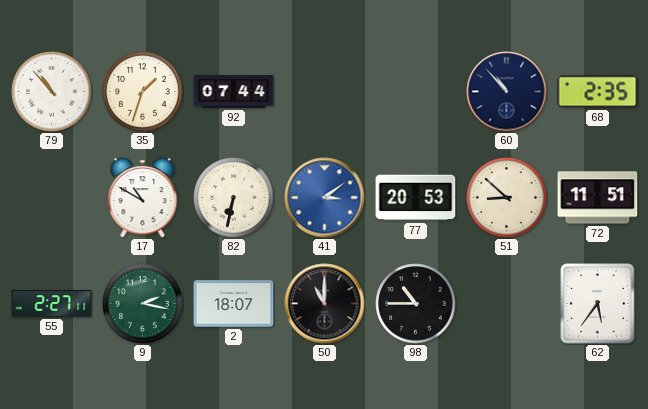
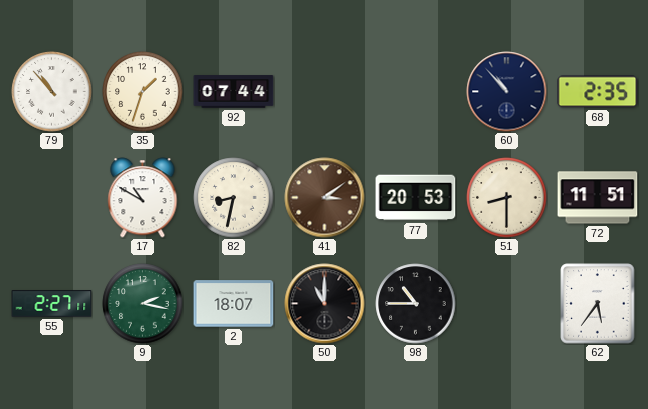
82: 6:32 -> 8:32
41 dial: blue -> brown
51: 8:52 -> 8:30
